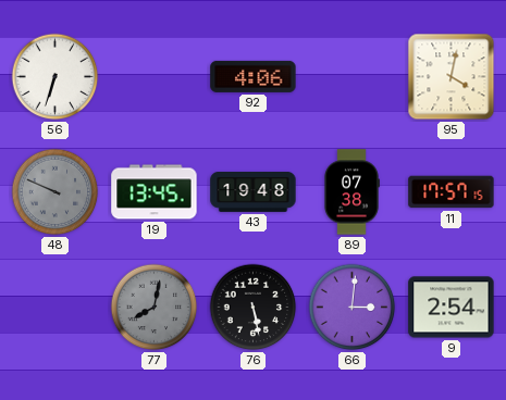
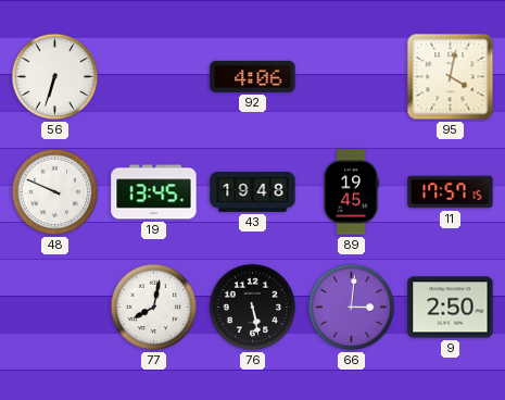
48 dial: grey -> white
89: 07:38 -> 19:45
77 dial: grey -> white
9: 2:54 -> 2:50
